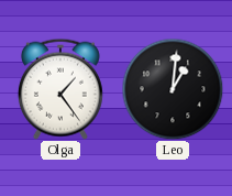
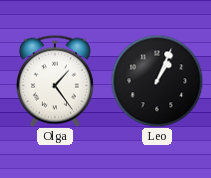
Leo: 1:01 -> 1:04
